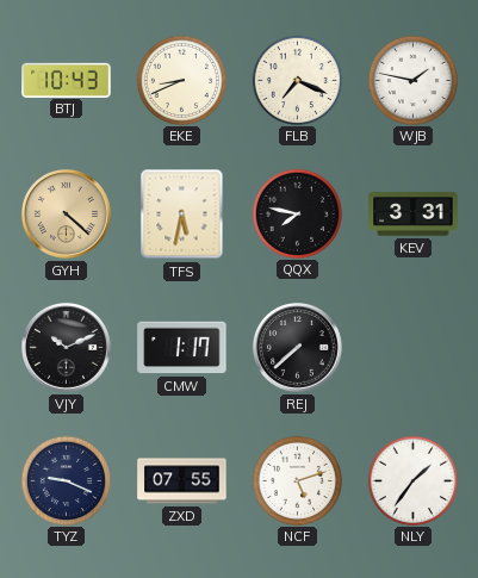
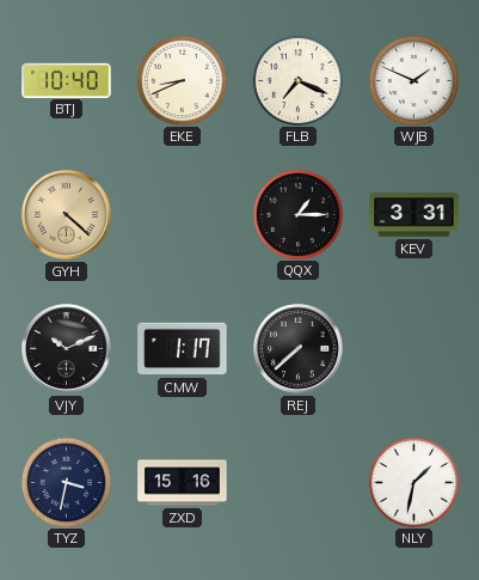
BTJ: 10:43 -> 10:40
WJB: 1:47 -> 1:49
TFS: 5:32 -> none
QQX: 7:47 -> 1:15
TYZ: 9:19 -> 3:32
ZXD: 07:55 -> 15:16
NCF: 5:12 -> none
NLY: 1:36 -> 1:32
